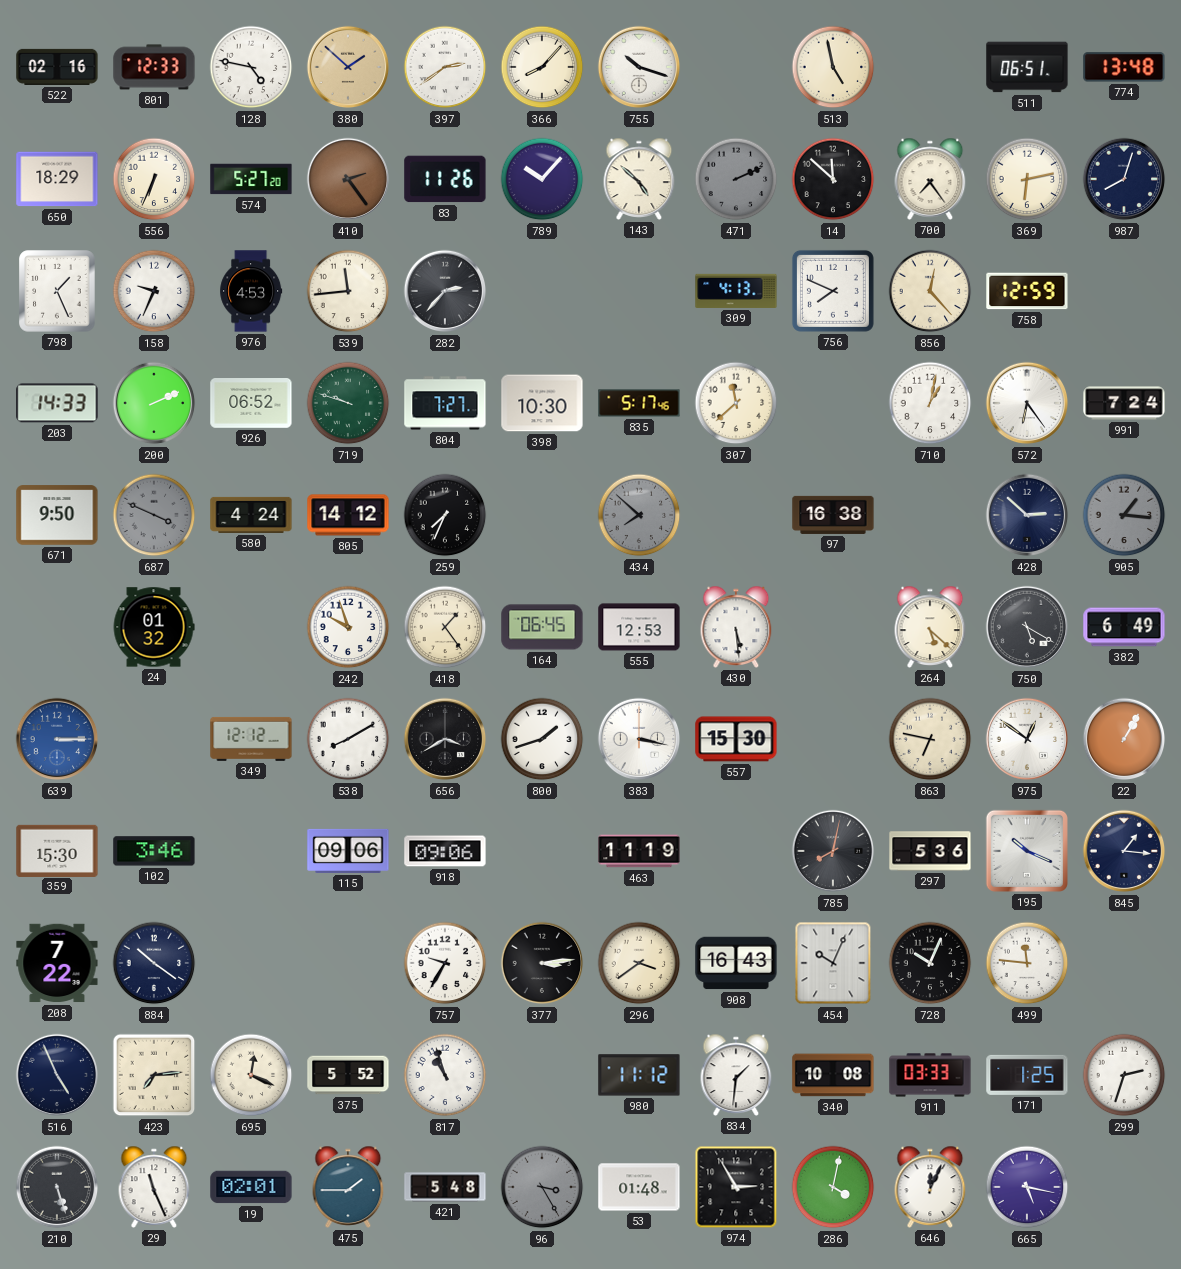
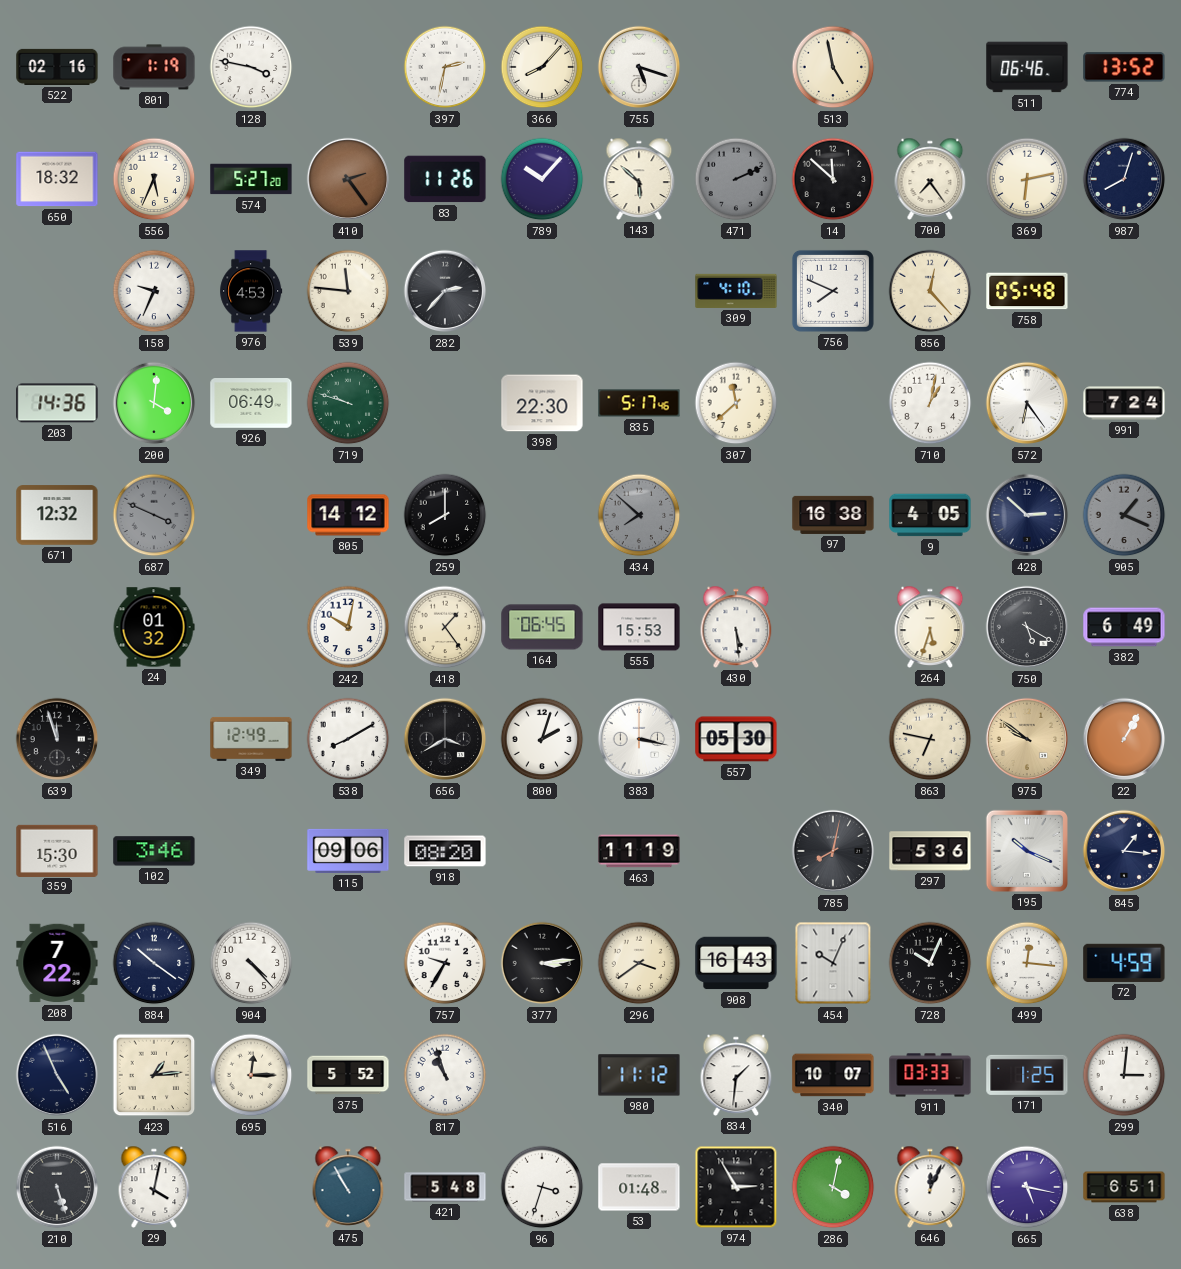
801: 12:33 -> 1:19
128: 4:47 -> 3:47
380: 1:52 -> none
397: 2:39 -> 2:32
755: 10:18 -> 5:18
511: 06:51 -> 06:46
774: 13:48 -> 13:52
650: 18:29 -> 18:32
556: 6:34 -> 5:34
143: 4:52 -> 5:52
798: 1:26 -> none
539: 11:44 -> 11:46
309: 4:13 -> 4:10
758: 12:59 -> 05:48
203: 14:33 -> 14:36
200: 2:11 -> 4:01
926: 06:52 -> 06:49
804: 7:27 -> none
398: 10:30 -> 22:30
671: 9:50 -> 12:32
580: 4:24 -> none
259: 7:34 -> 8:00
9: none -> 4:05
905: 1:16 -> 1:19
242: 9:57 -> 10:02
555: 12:53 -> 15:53
264: 5:22 -> 5:33
639: 3:15 -> 11:57
639 dial: blue -> black
349: 12:12 -> 12:49
800: 1:42 -> 2:03
557: 15:30 -> 05:30
975: 12:51 -> 9:51
975 dial: white -> champagne
918: 09:06 -> 08:20
904: none -> 4:23
499: 11:46 -> 12:16
72: none -> 4:59
423: 7:14 -> 1:14
695: 12:19 -> 12:15
340: 10:08 -> 10:07
299: 2:33 -> 3:01
29: 11:26 -> 4:02
19: 02:01 -> none
475: 1:45 -> 10:55
96: 3:25 -> 3:33
96 dial: grey -> white
638: none -> 6:51
